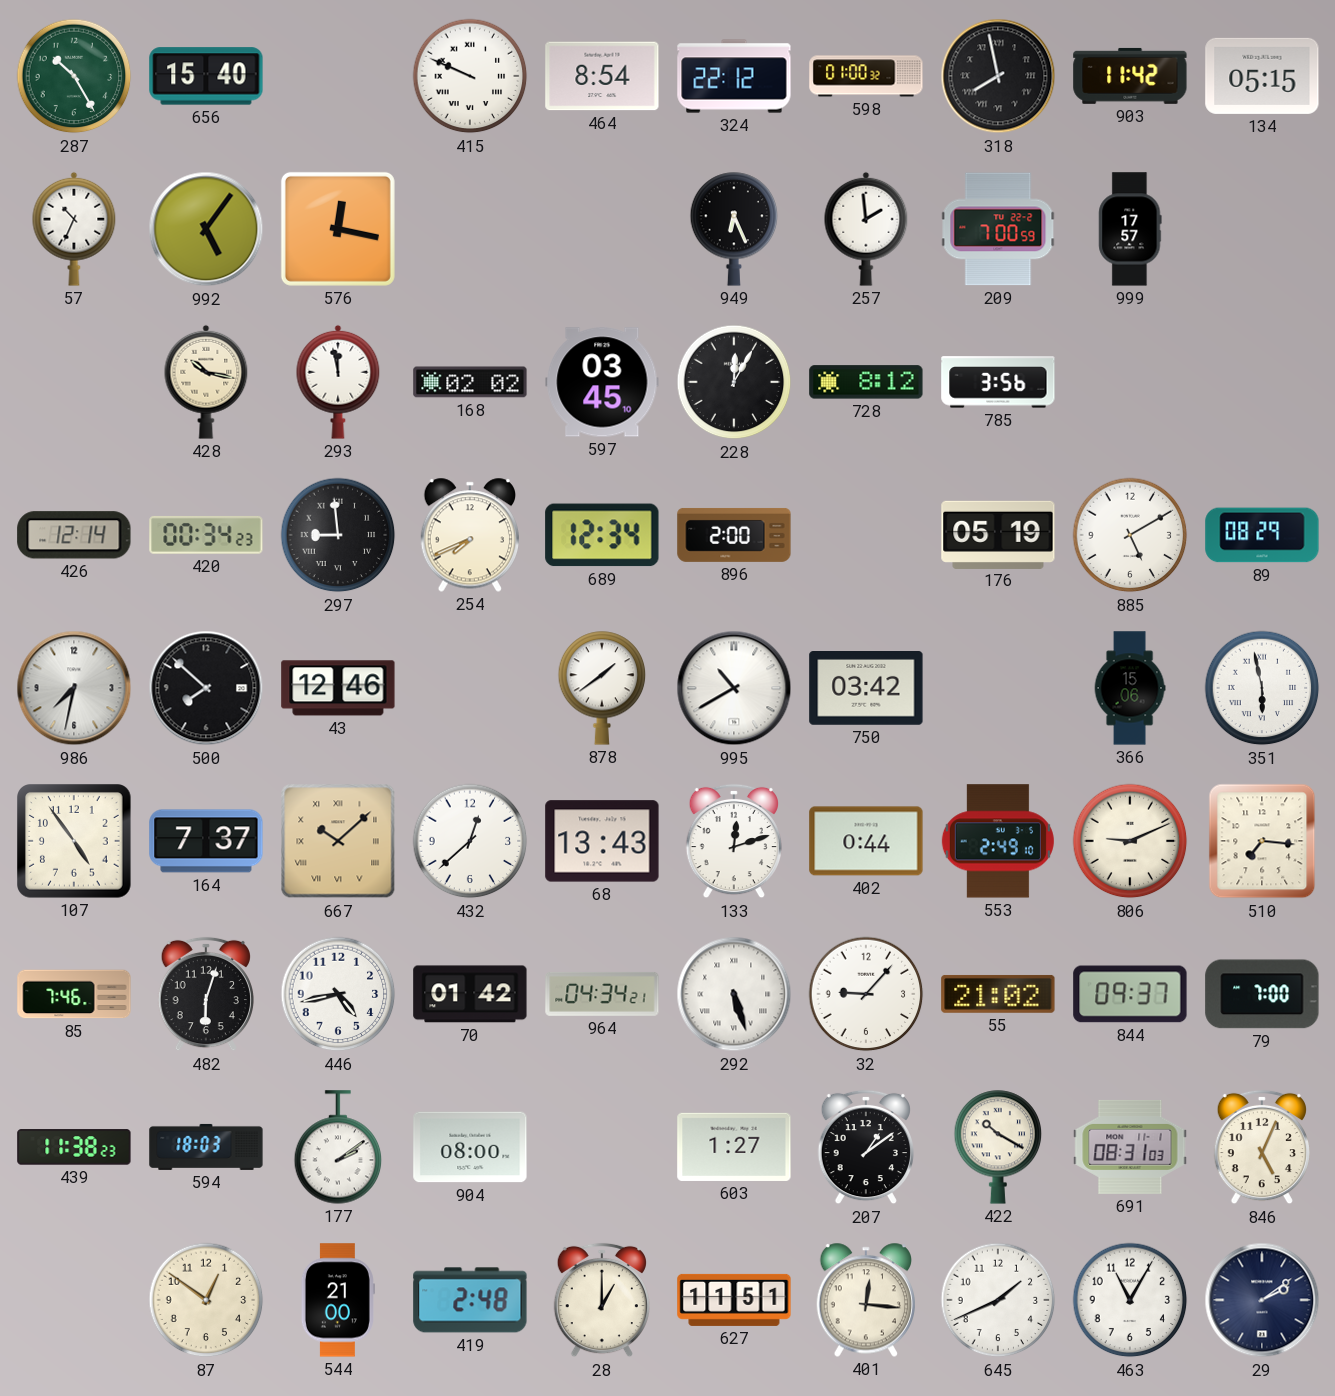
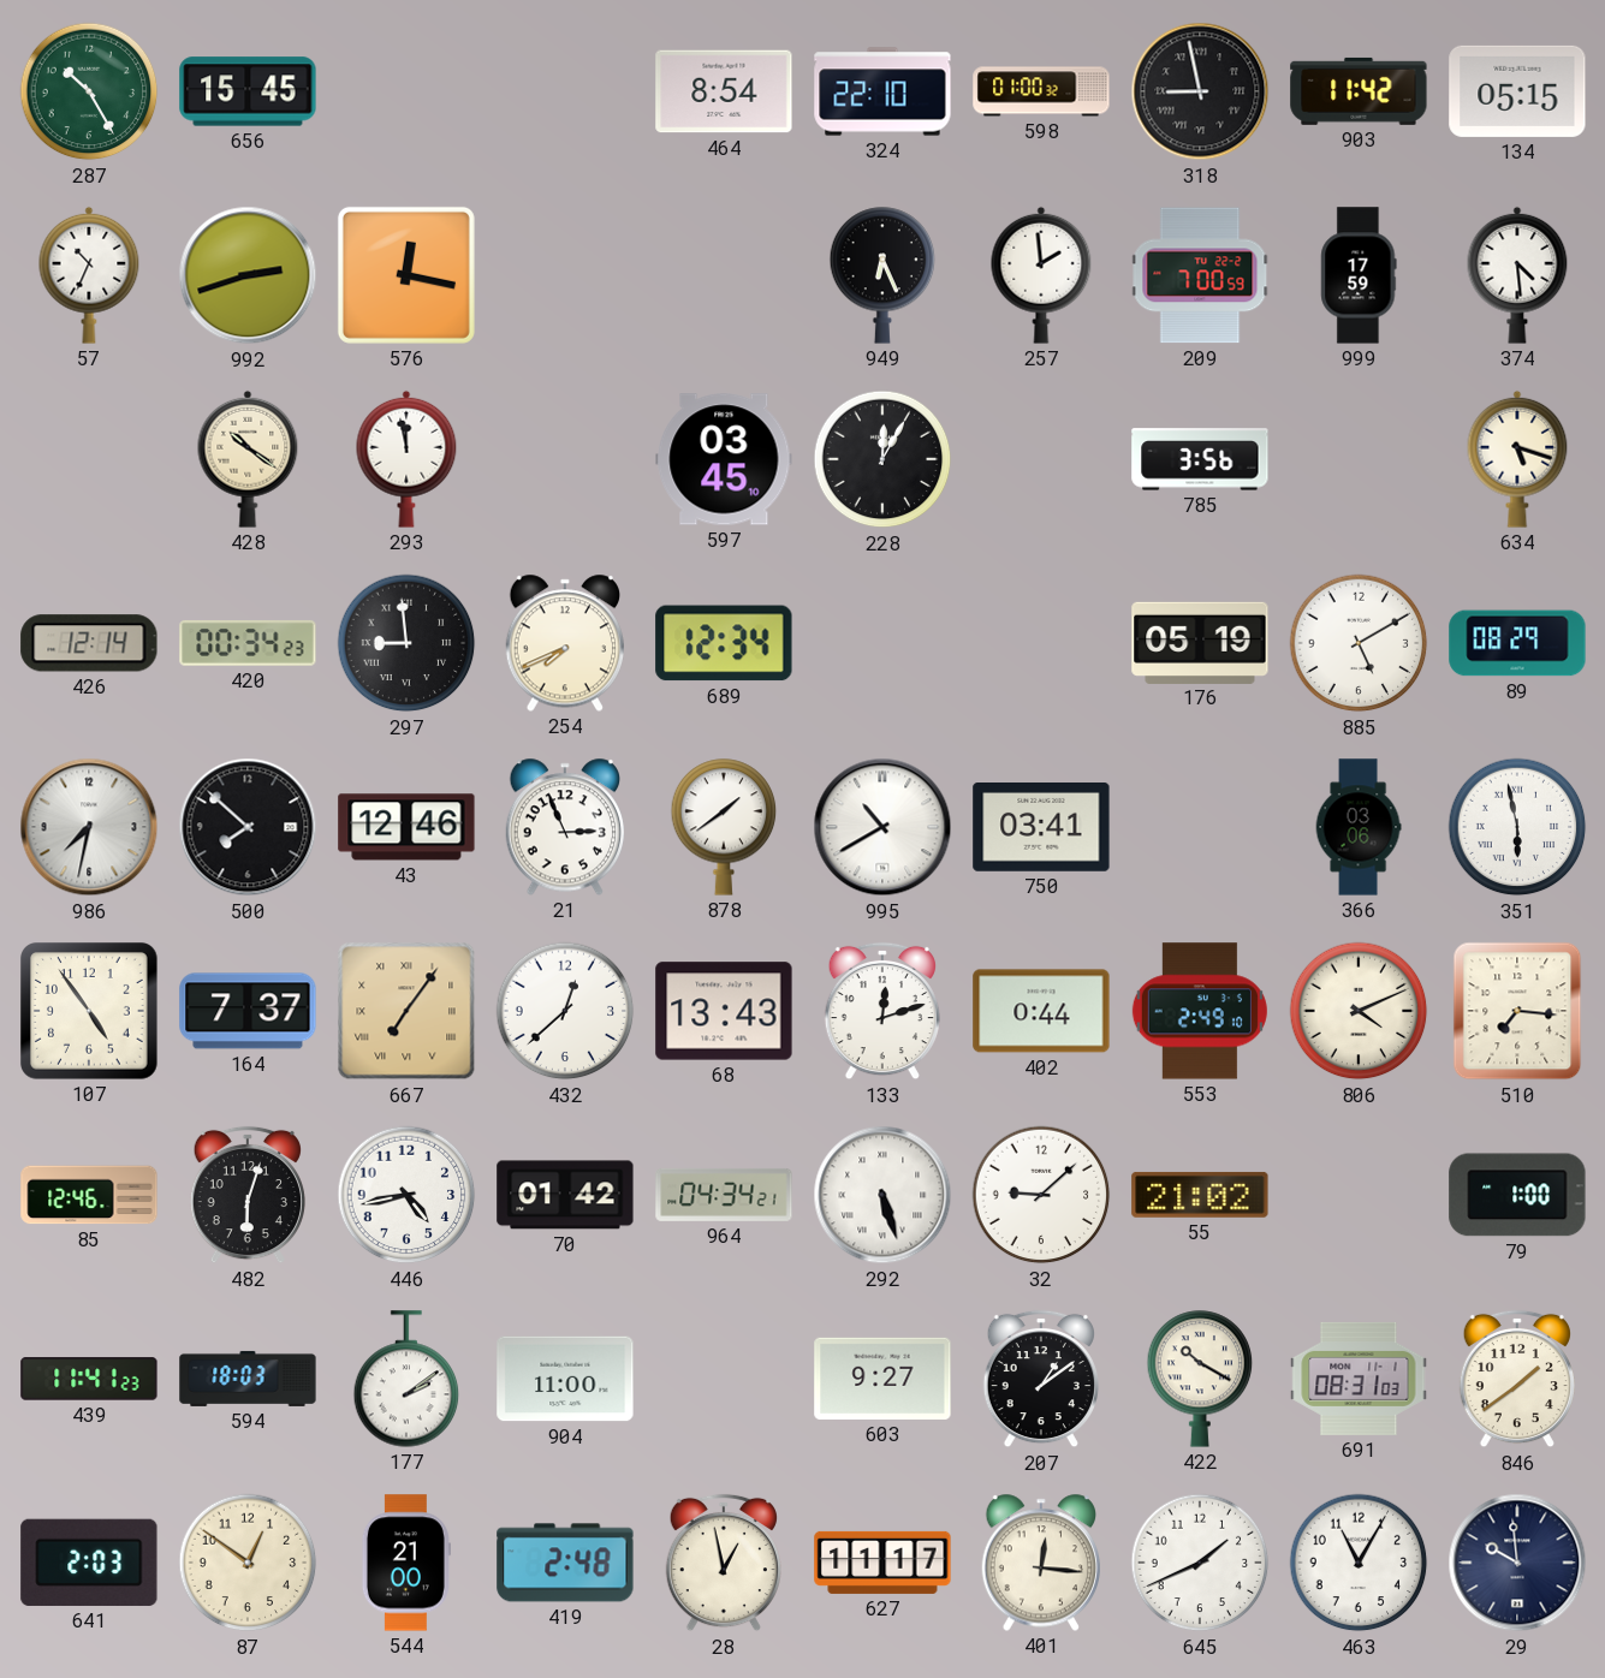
656: 15:40 -> 15:45
415: 9:49 -> none
324: 22:12 -> 22:10
318: 7:58 -> 8:58
992: 5:06 -> 2:42
999: 17:57 -> 17:59
374: none -> 4:29
428: 10:17 -> 10:21
168: 02:02 -> none
728: 8:12 -> none
634: none -> 5:18
896: 2:00 -> none
21: none -> 2:56
750: 03:42 -> 03:41
366: 15:06 -> 03:06
667: 10:08 -> 7:06
806: 9:11 -> 4:11
85: 7:46 -> 12:46
32: 9:07 -> 9:08
844: 09:37 -> none
79: 7:00 -> 1:00
439: 11:38 -> 11:41
904: 08:00 -> 11:00
603: 1:27 -> 9:27
846: 5:04 -> 1:39
641: none -> 2:03
28: 1:00 -> 12:58
627: 11:51 -> 11:17
29: 2:09 -> 9:59
